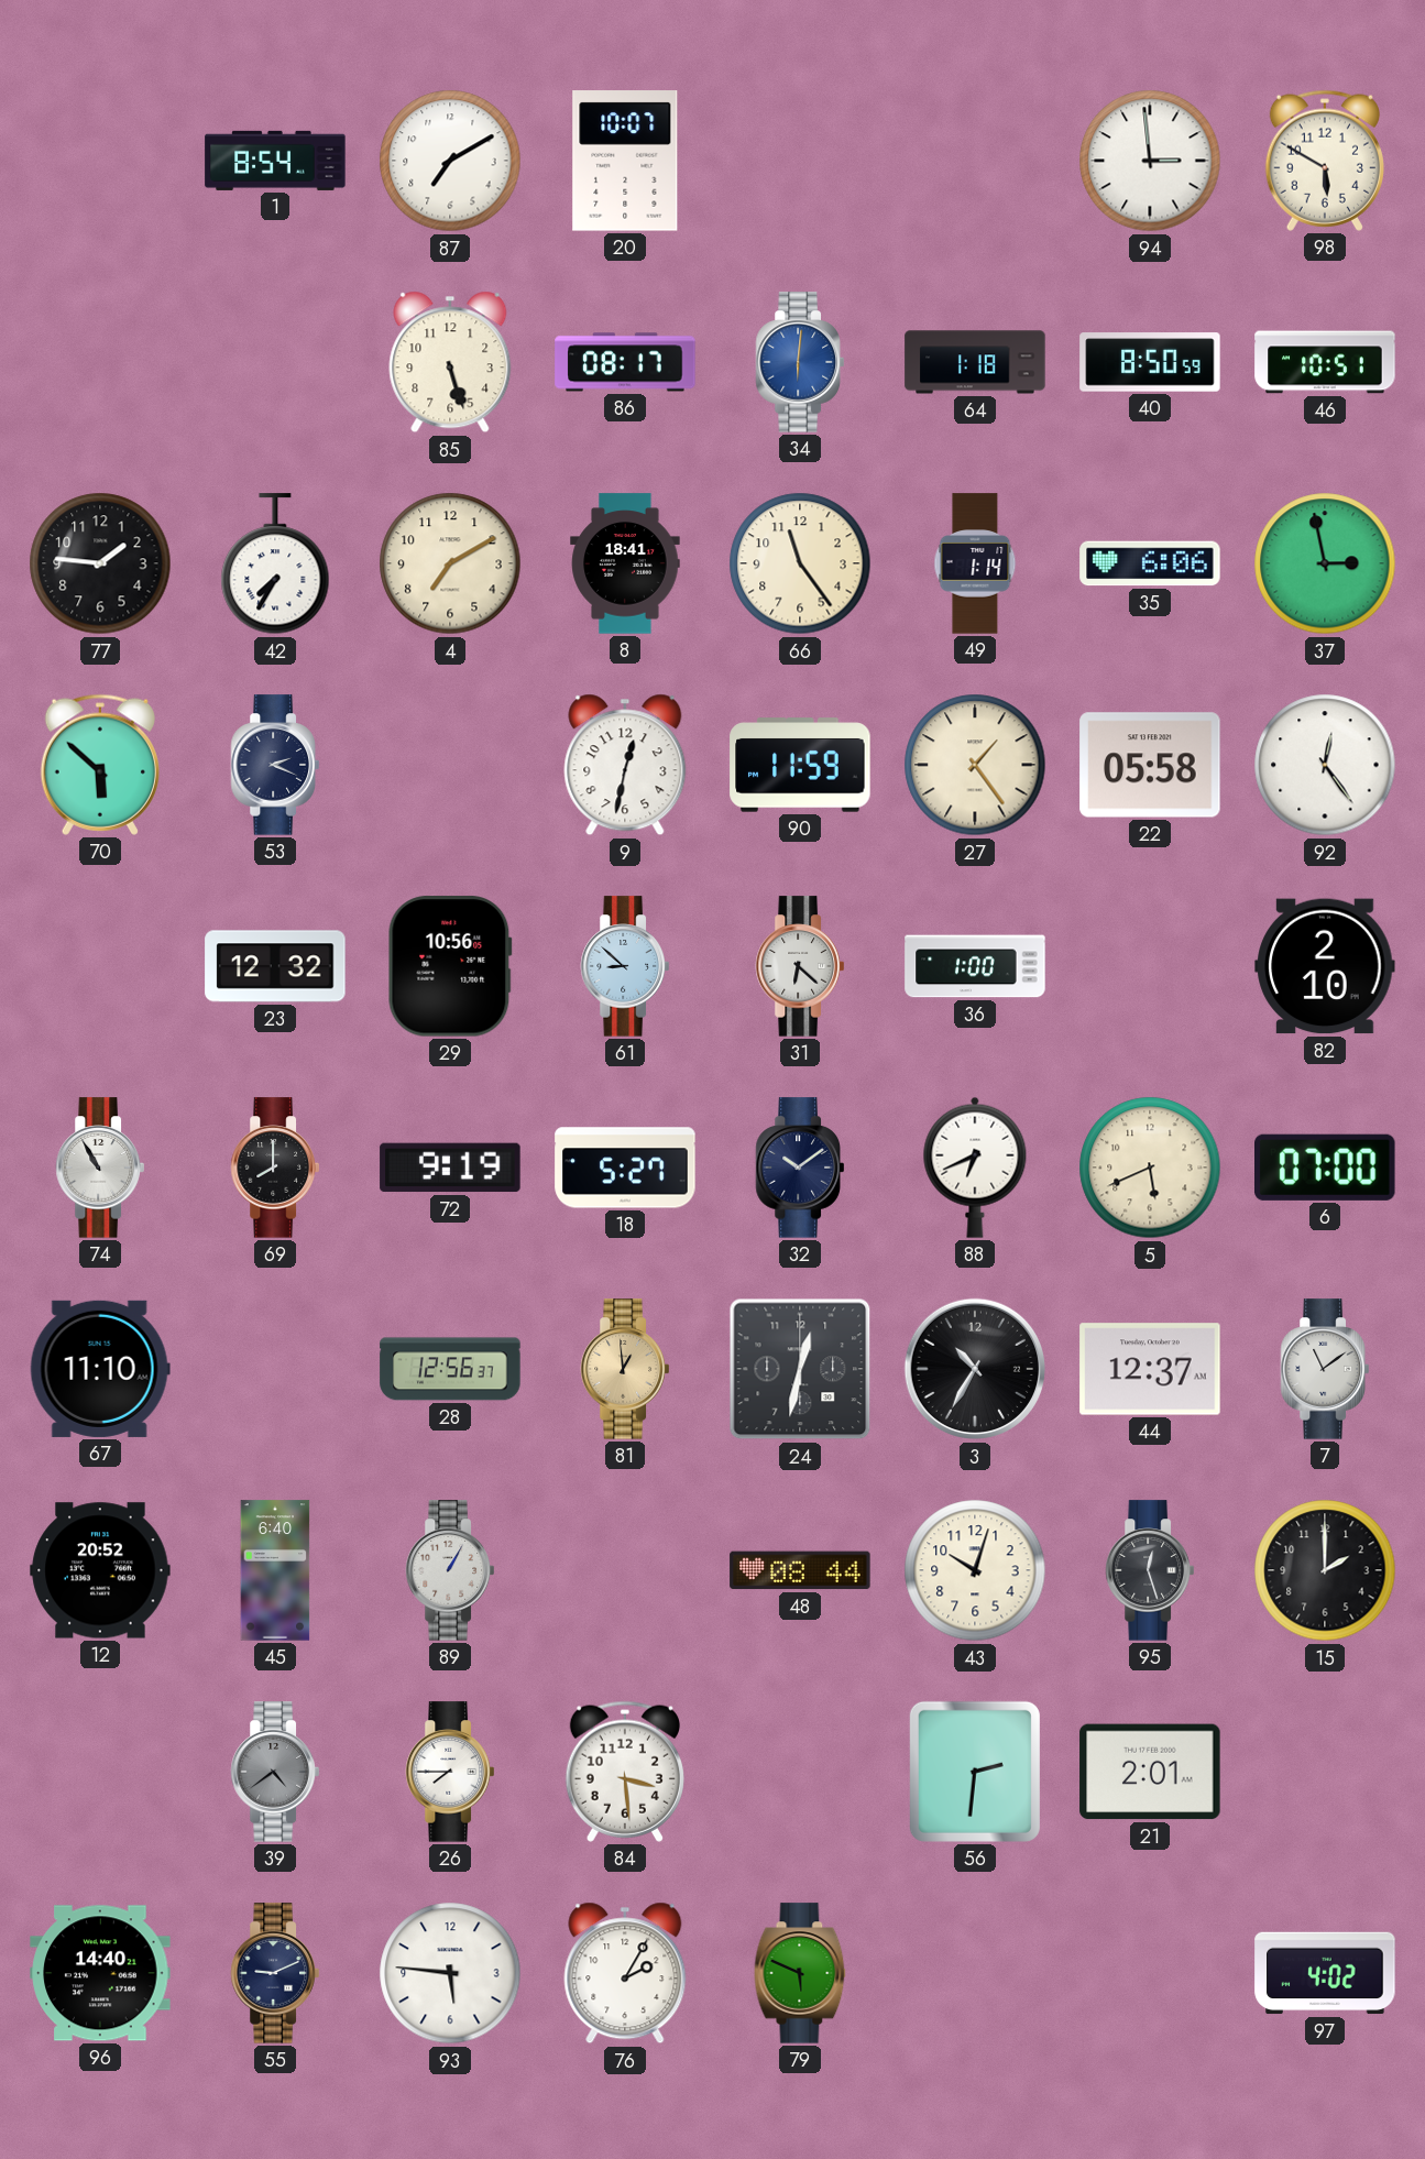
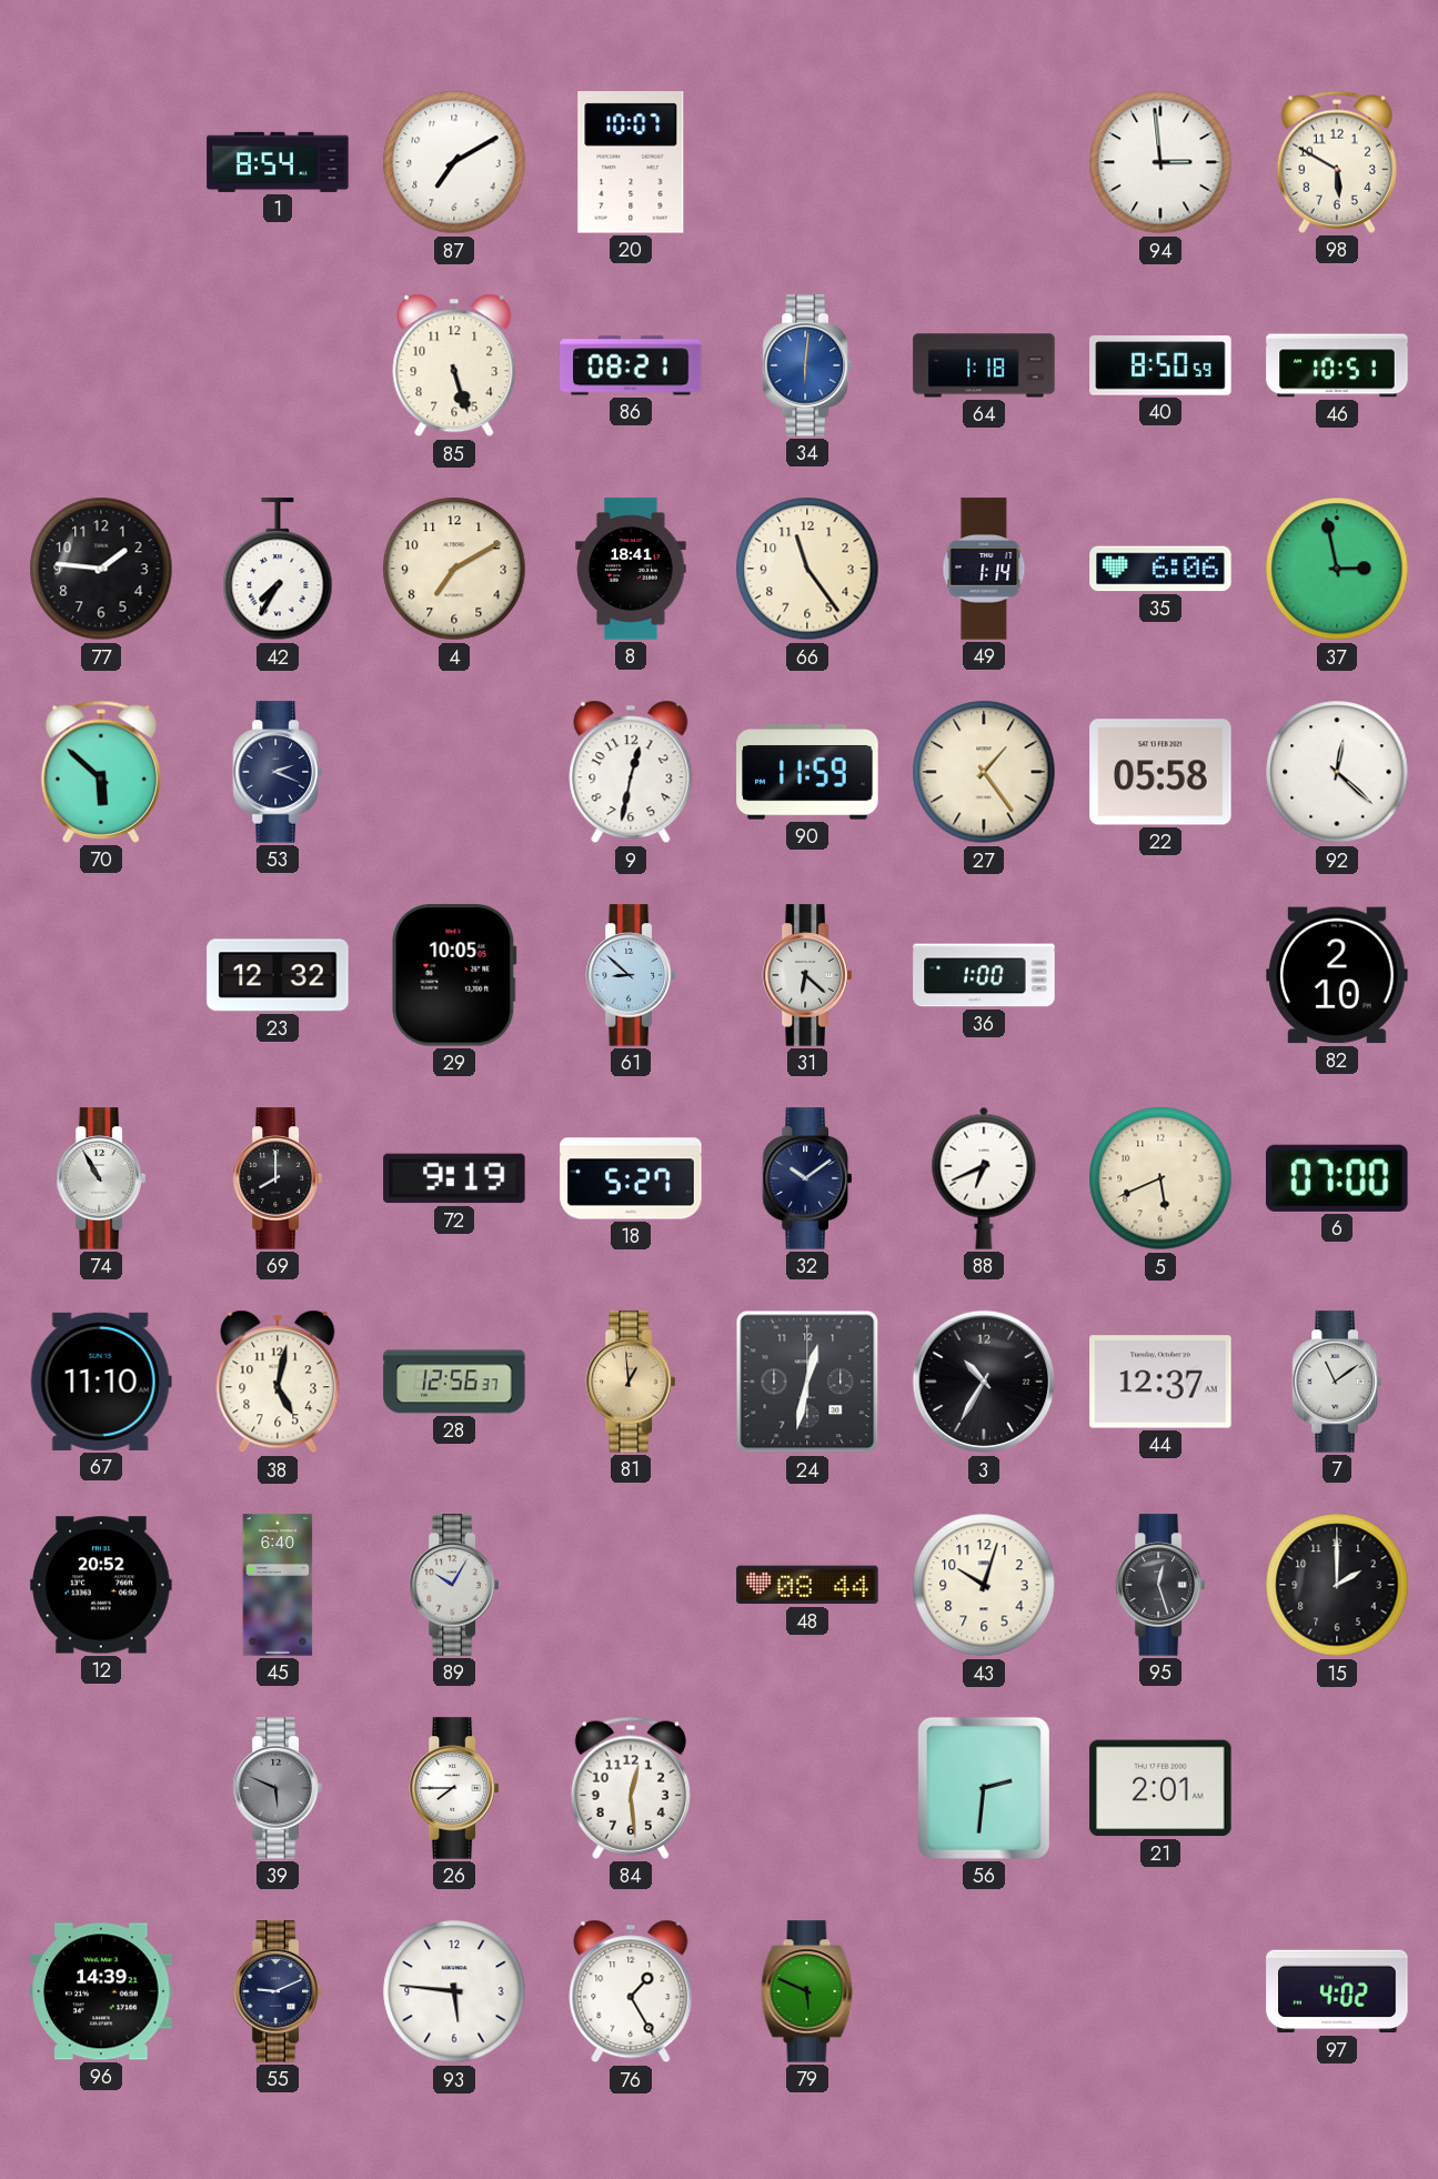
86: 08:17 -> 08:21
92: 12:24 -> 12:22
29: 10:56 -> 10:05
38: none -> 5:02
89: 1:05 -> 10:05
39: 4:39 -> 5:49
84: 3:29 -> 12:29
96: 14:40 -> 14:39
76: 2:05 -> 1:25
